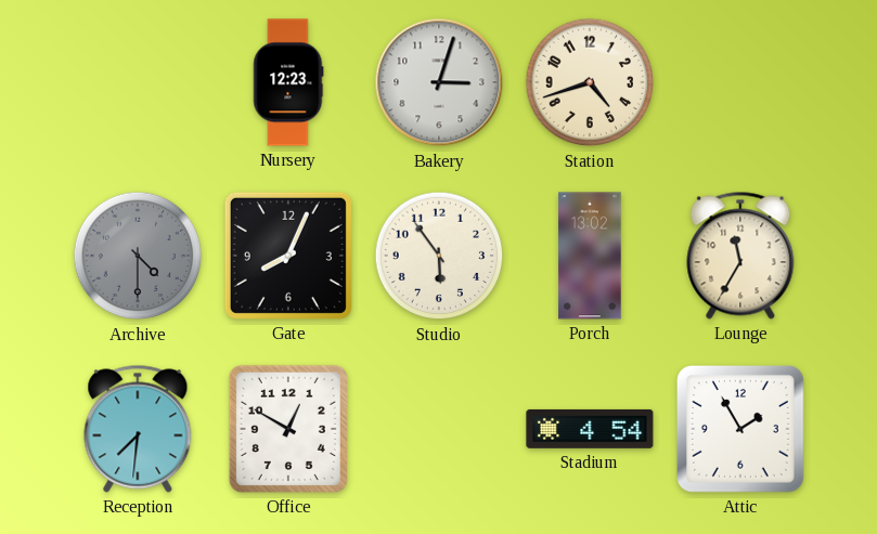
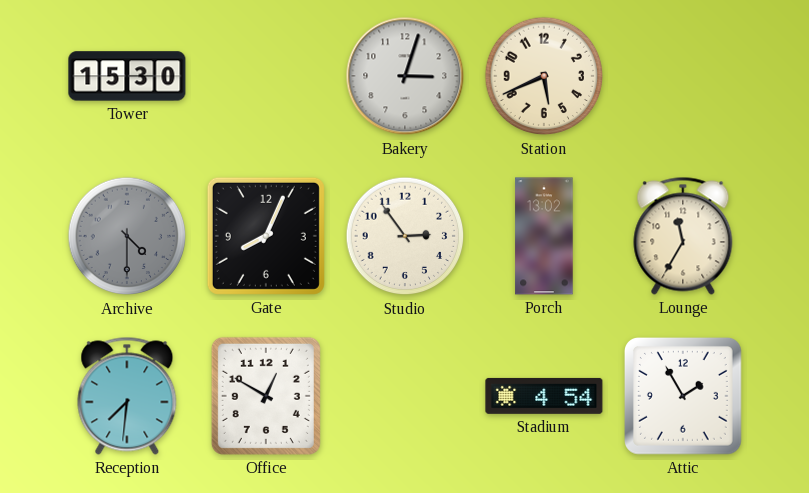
Tower: none -> 15:30
Nursery: 12:23 -> none
Station: 4:42 -> 5:41
Studio: 5:54 -> 2:54
